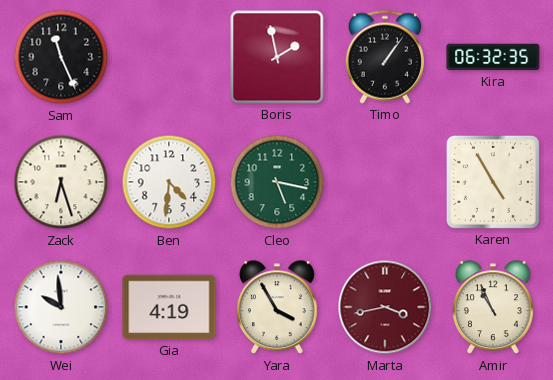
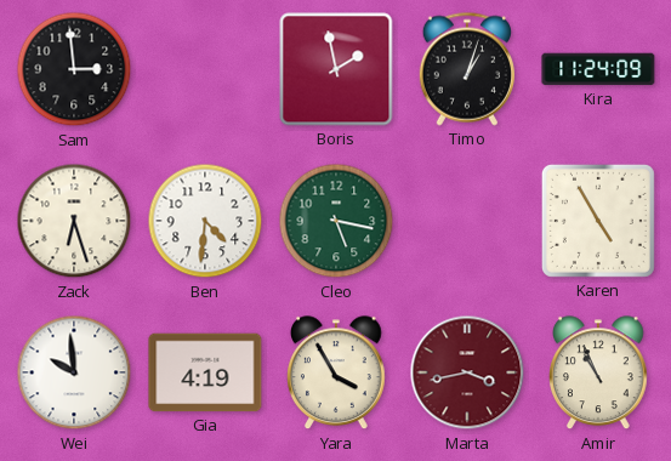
Sam: 11:26 -> 2:59
Timo: 1:06 -> 1:03
Kira: 06:32 -> 11:24
